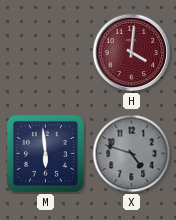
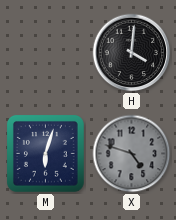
H dial: burgundy -> black
M: 5:59 -> 6:03
